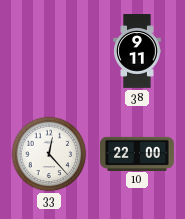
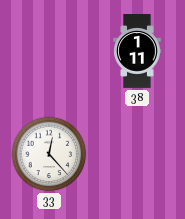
38: 9:11 -> 1:11
10: 22:00 -> none
